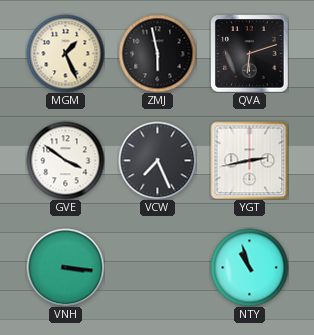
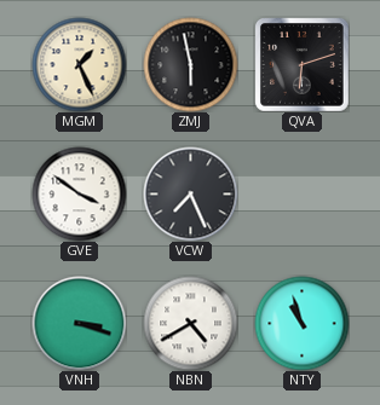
YGT: 2:43 -> none
VNH: 3:16 -> 3:18
NBN: none -> 4:40
